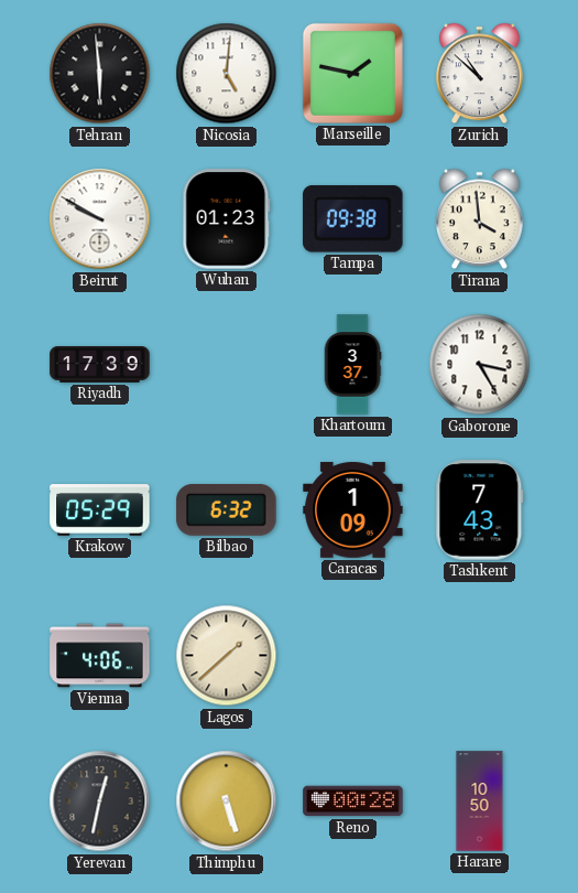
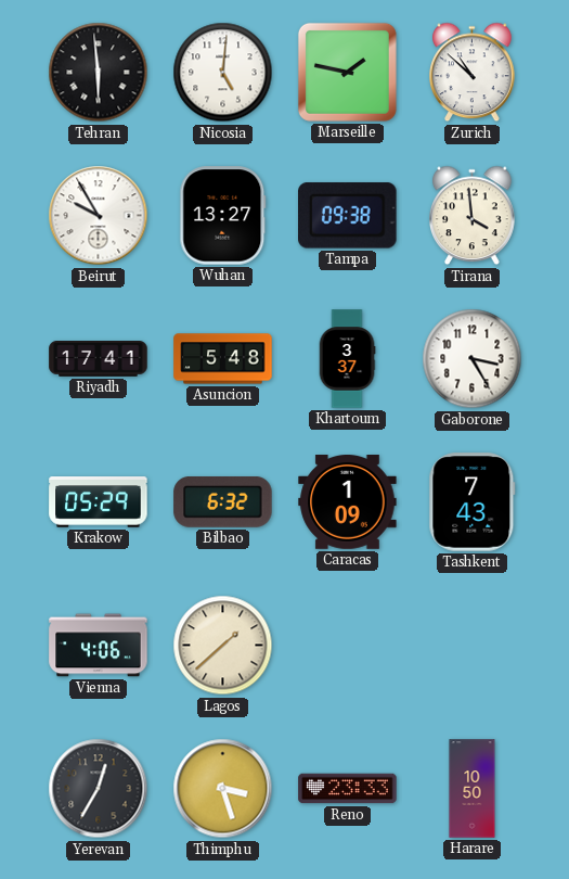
Beirut: 9:50 -> 9:55
Wuhan: 01:23 -> 13:27
Riyadh: 17:39 -> 17:41
Asuncion: none -> 5:48
Yerevan: 12:32 -> 12:35
Thimphu: 5:27 -> 3:27
Reno: 00:28 -> 23:33
